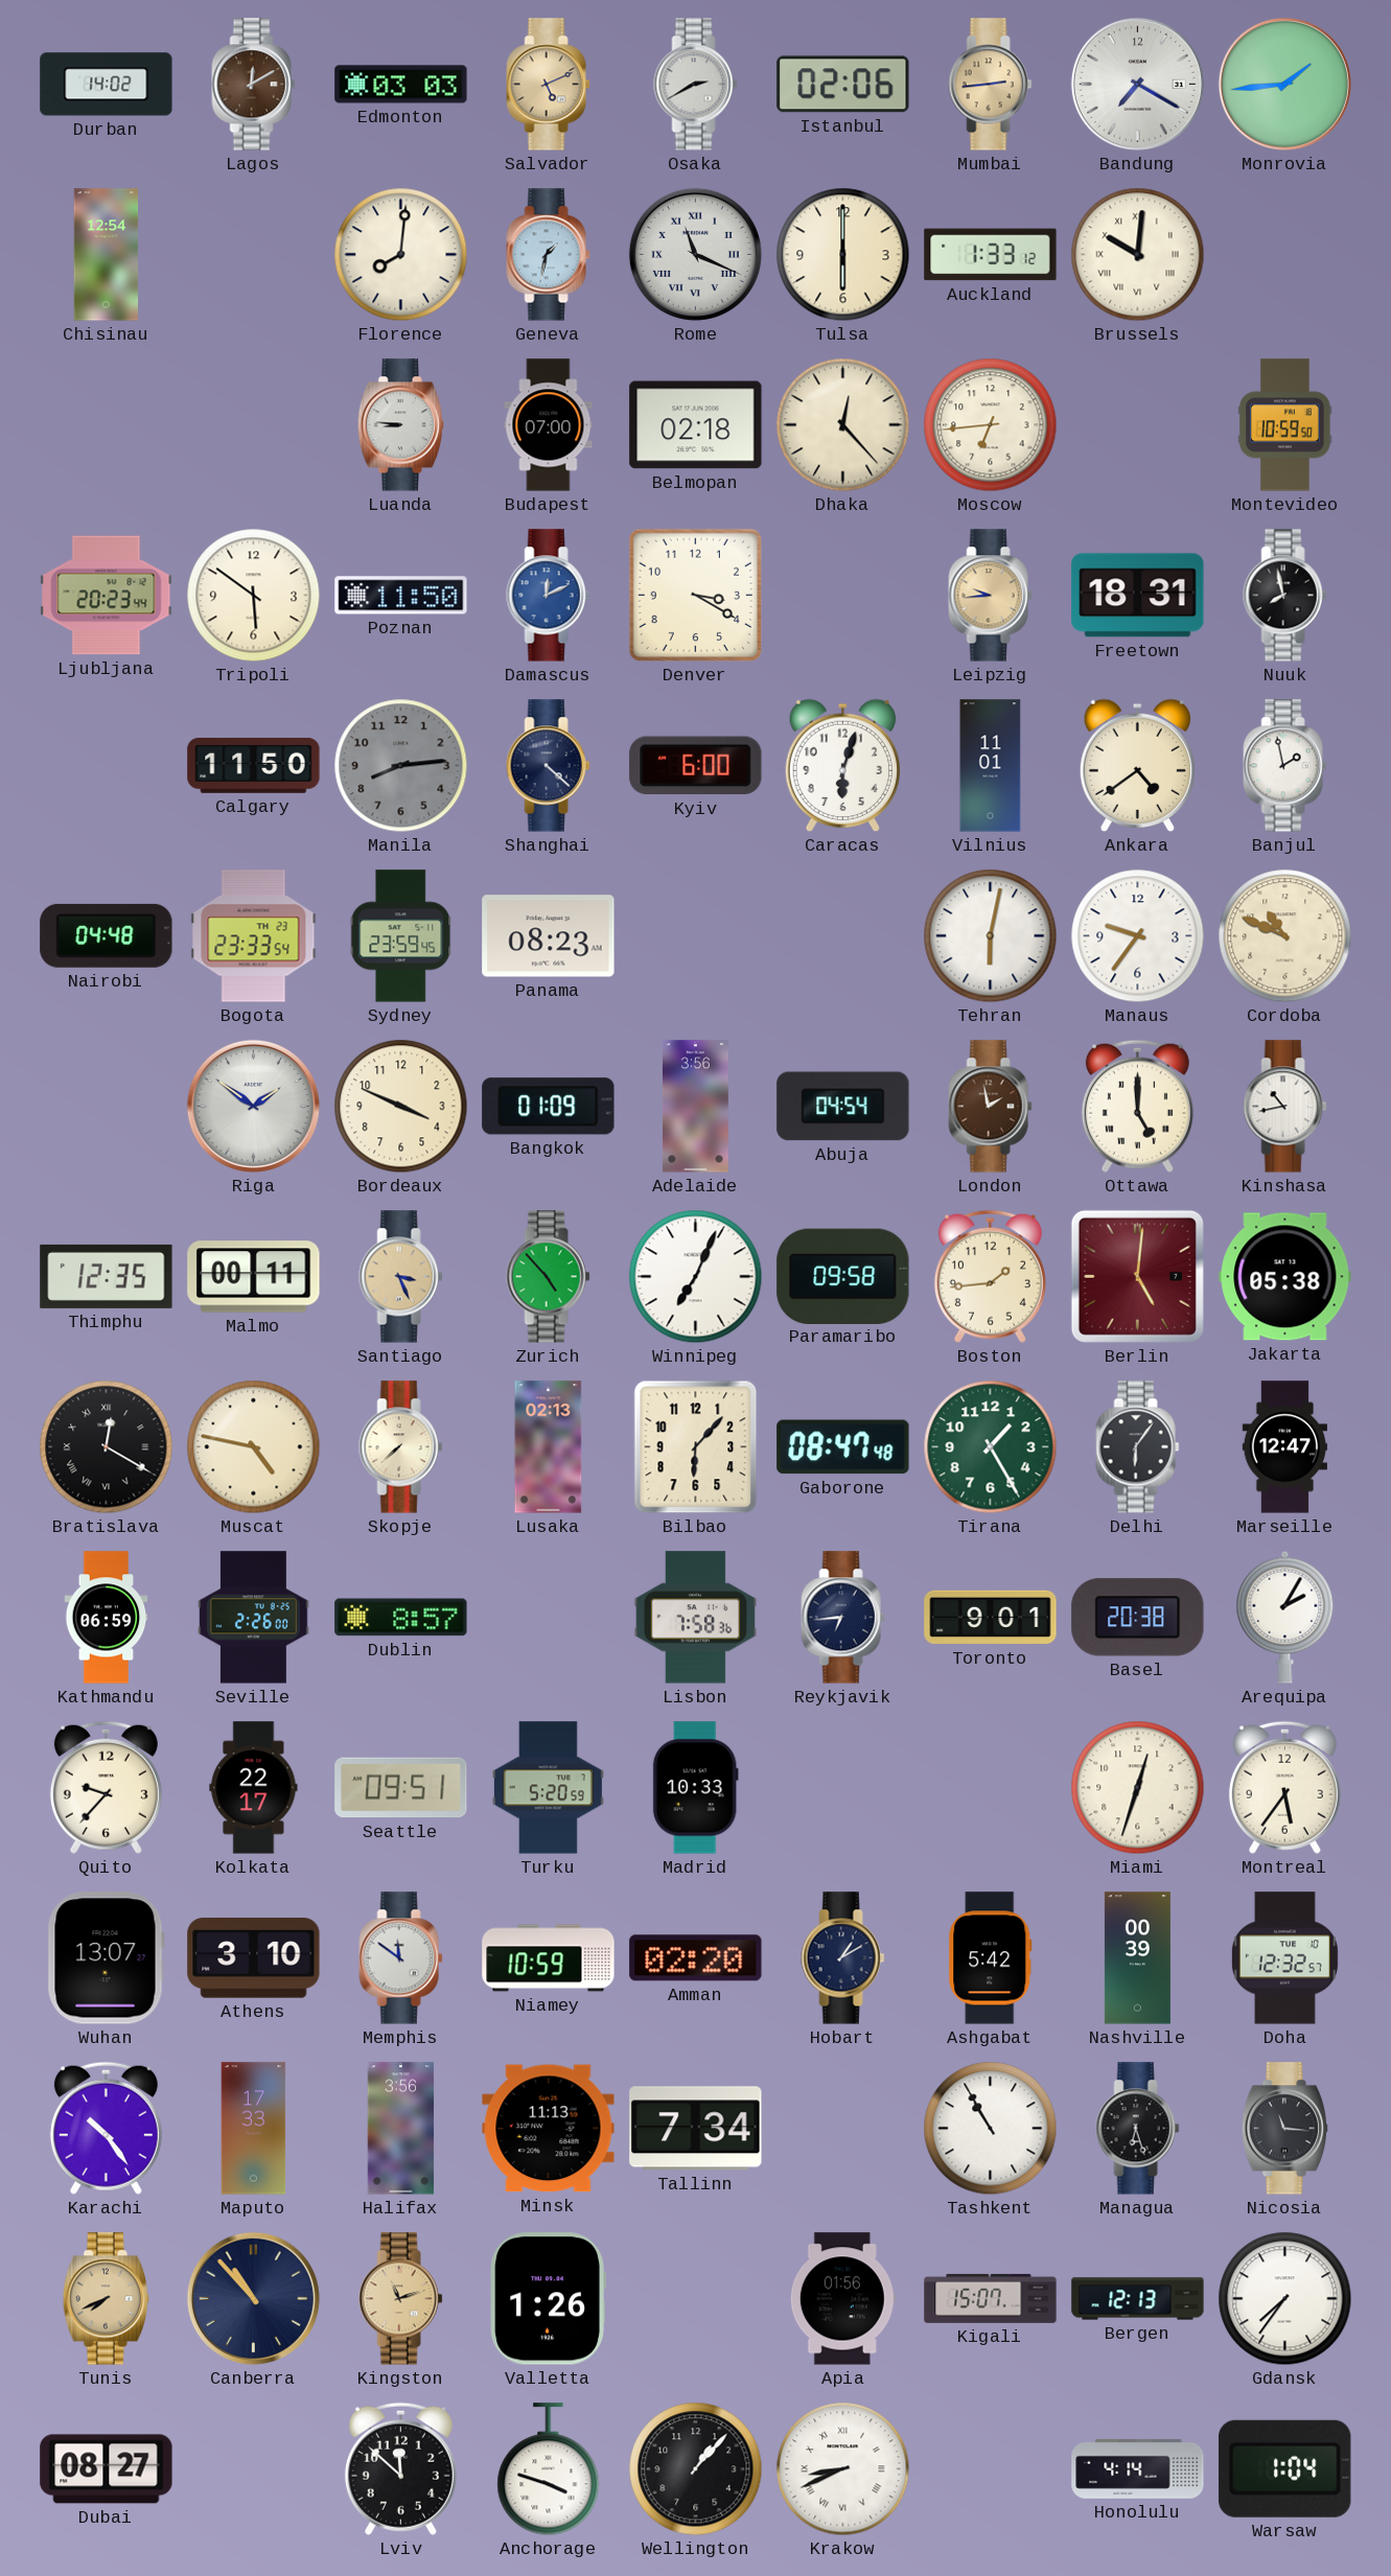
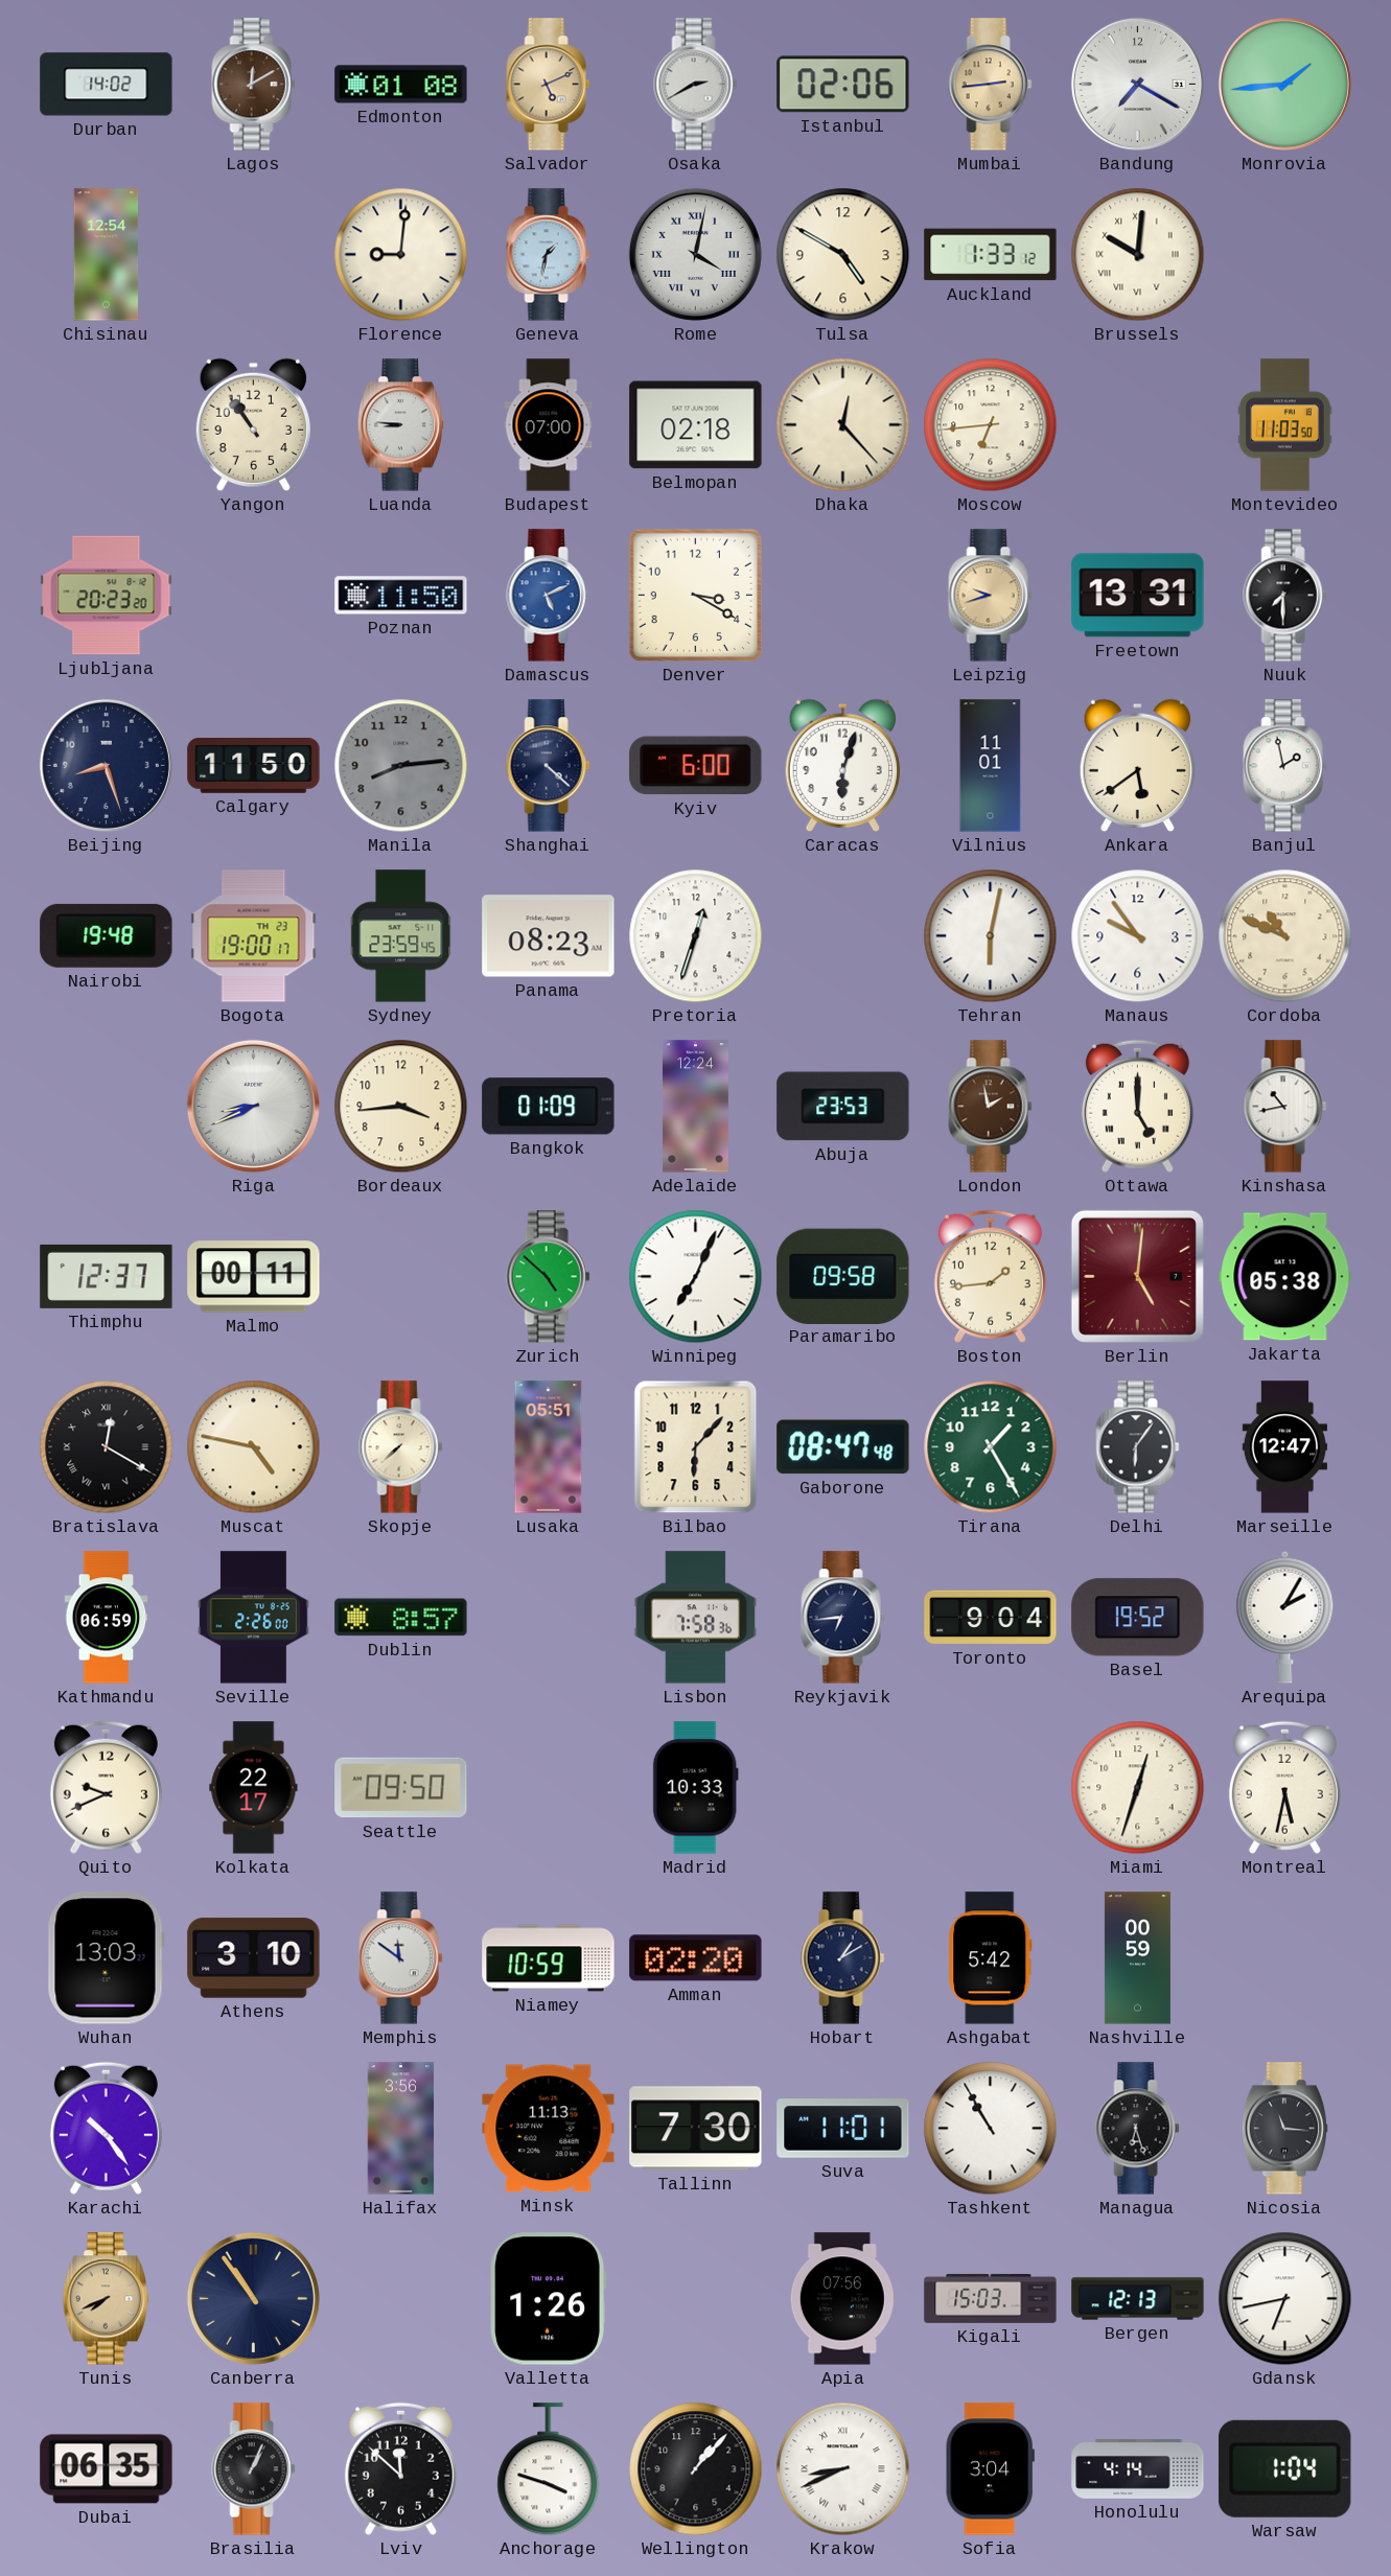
Edmonton: 03:03 -> 01:08
Florence: 8:01 -> 9:01
Rome: 11:19 -> 4:02
Tulsa: 6:00 -> 4:50
Yangon: none -> 10:54
Montevideo: 10:59 -> 11:03
Ljubljana: 20:23:44 -> 20:23:20
Tripoli: 5:51 -> none
Damascus: 12:11 -> 5:11
Leipzig: 9:44 -> 9:42
Freetown: 18:31 -> 13:31
Nuuk: 7:58 -> 7:30
Beijing: none -> 8:27
Ankara: 4:39 -> 5:39
Nairobi: 04:48 -> 19:48
Bogota: 23:33 -> 19:00
Pretoria: none -> 12:33
Manaus: 9:36 -> 9:54
Riga: 1:51 -> 8:41
Bordeaux: 3:49 -> 3:44
Adelaide: 3:56 -> 12:24
Abuja: 04:54 -> 23:53
Thimphu: 12:35 -> 12:37
Santiago: 3:26 -> none
Zurich: 4:53 -> 4:52
Lusaka: 02:13 -> 05:51
Toronto: 9:01 -> 9:04
Basel: 20:38 -> 19:52
Quito: 9:37 -> 9:41
Seattle: 09:51 -> 09:50
Turku: 5:20 -> none
Montreal: 5:36 -> 5:32
Wuhan: 13:07 -> 13:03
Nashville: 00:39 -> 00:59
Doha: 12:32 -> none
Maputo: 17:33 -> none
Tallinn: 7:34 -> 7:30
Suva: none -> 11:01
Canberra: 10:53 -> 10:54
Kingston: 11:12 -> none
Apia: 01:56 -> 07:56
Kigali: 15:07 -> 15:03
Gdansk: 7:36 -> 6:43
Dubai: 08:27 -> 06:35
Brasilia: none -> 1:04
Sofia: none -> 3:04
